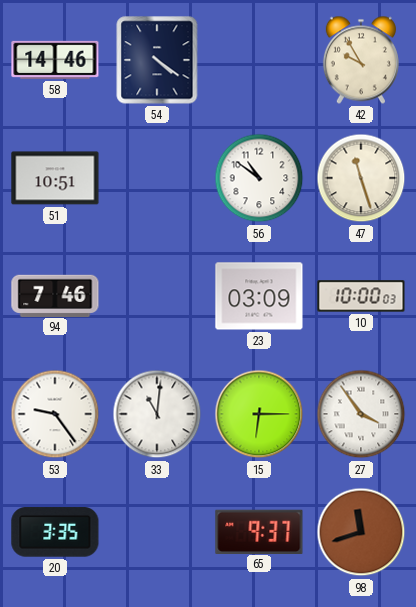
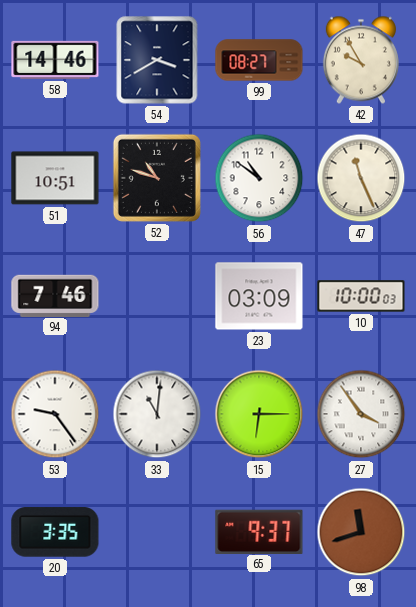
54: 4:21 -> 3:40
99: none -> 08:27
52: none -> 10:48
47: 11:27 -> 11:26
